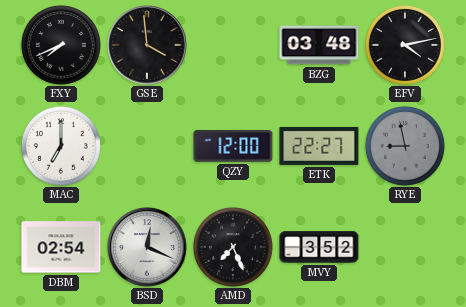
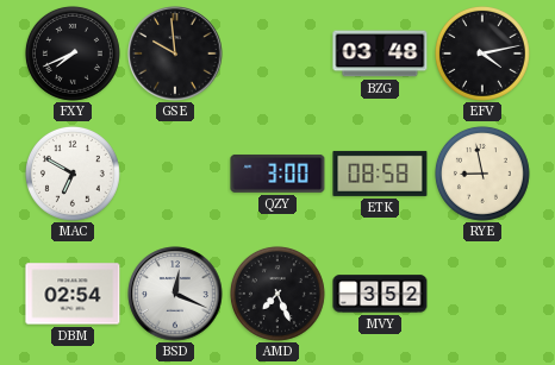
GSE: 3:59 -> 9:59
MAC: 7:00 -> 6:50
QZY: 12:00 -> 3:00
ETK: 22:27 -> 08:58
RYE dial: grey -> cream
